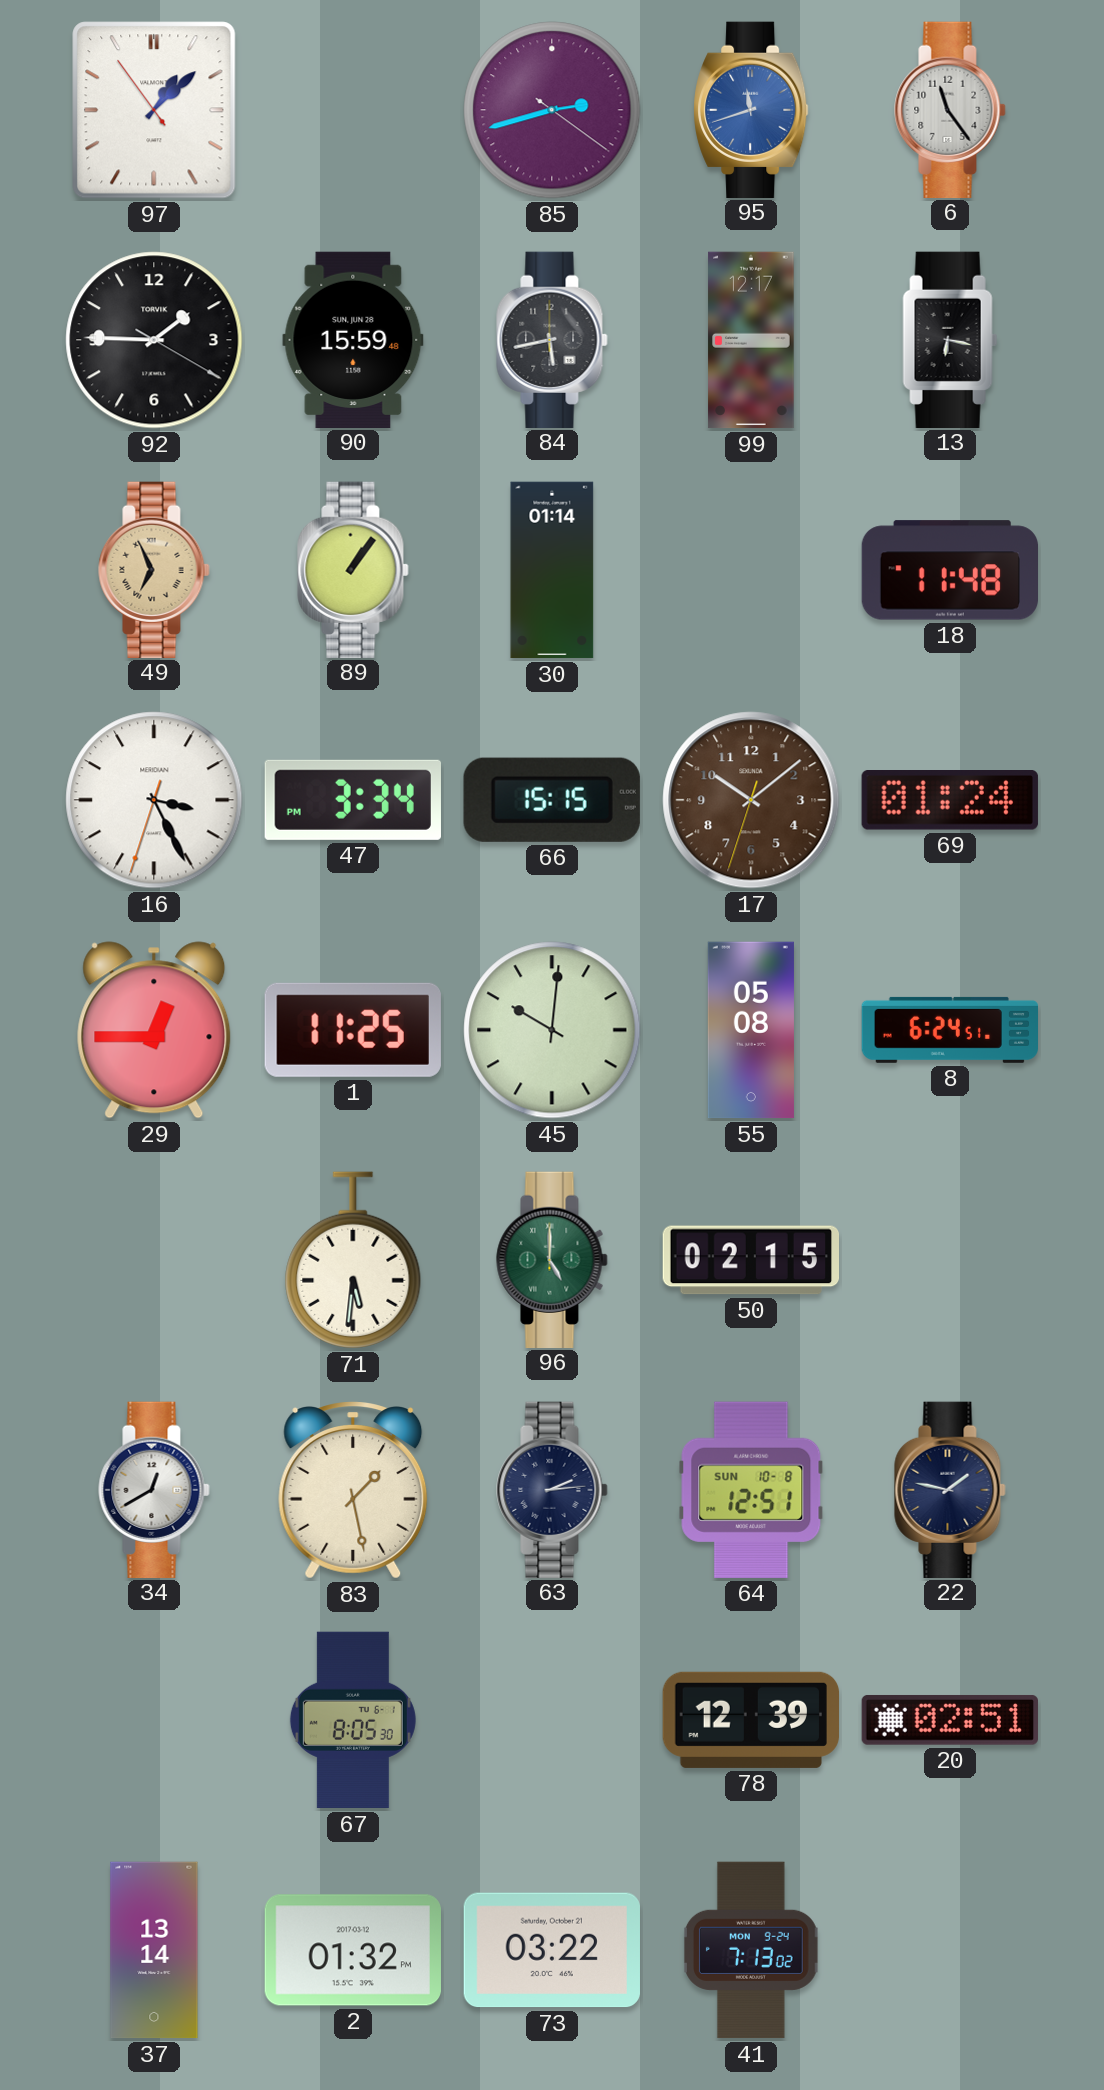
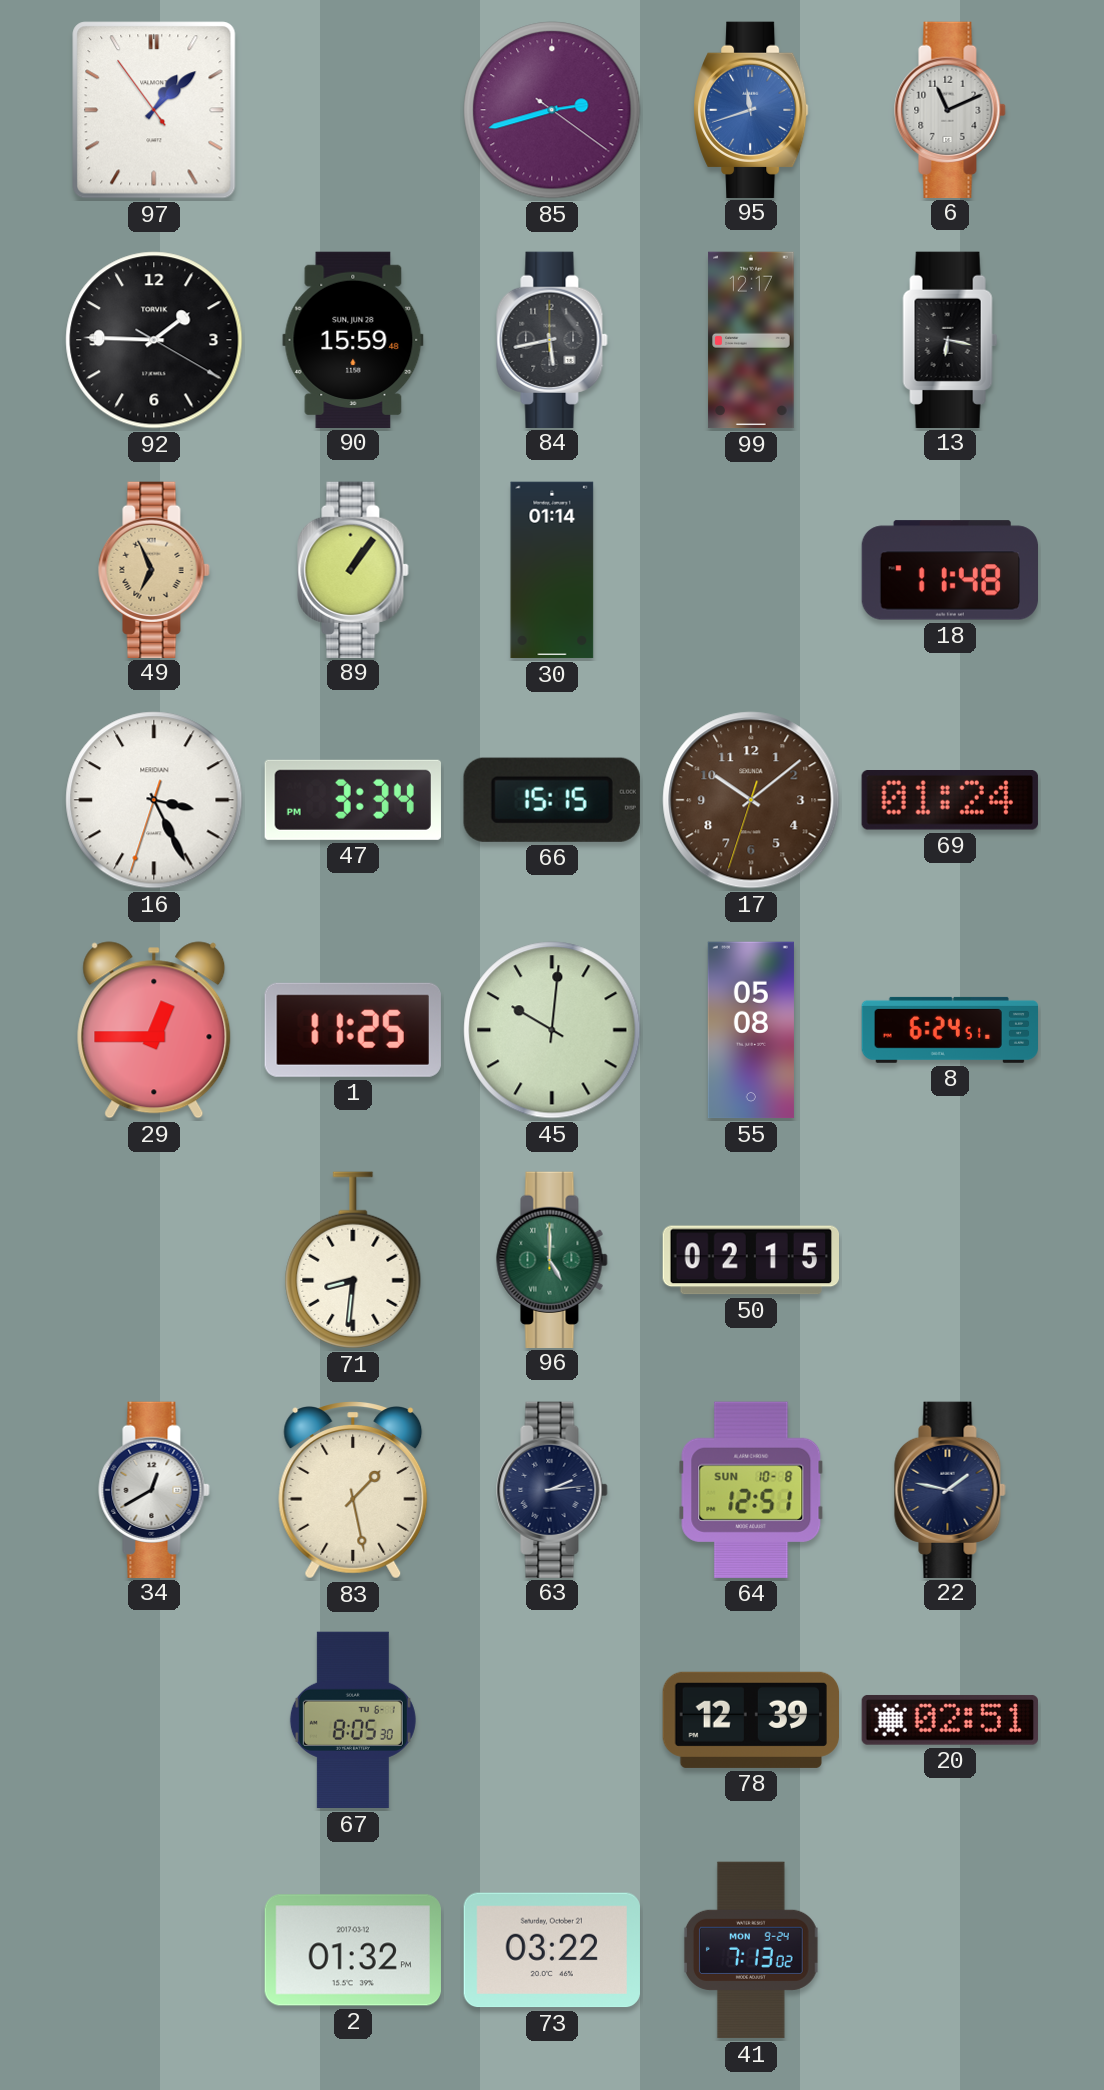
6: 11:24 -> 11:11
71: 5:31 -> 8:31
37: 13:14 -> none
